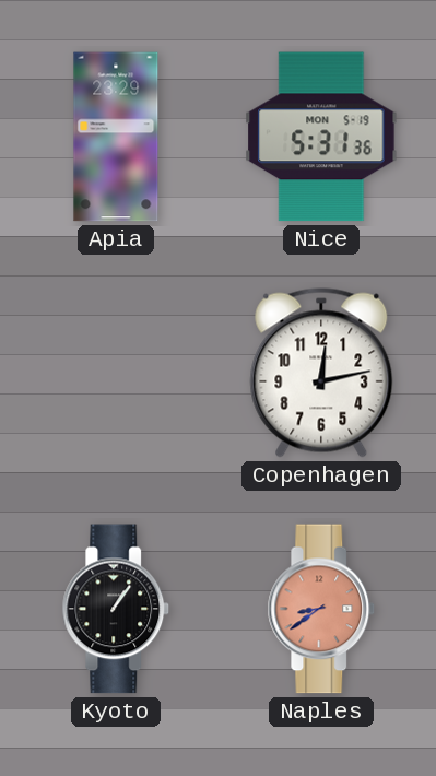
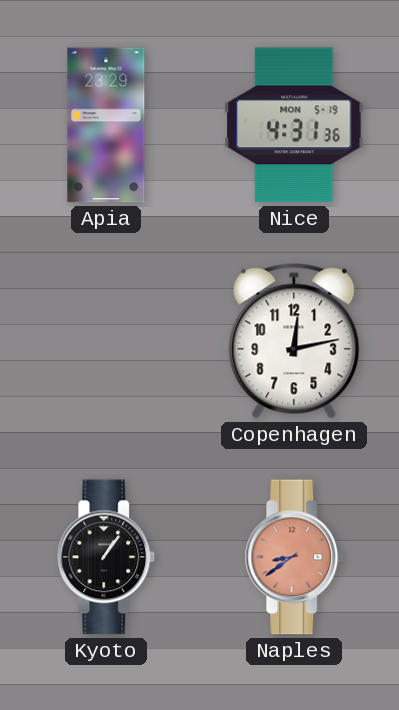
Nice: 5:31 -> 4:31
